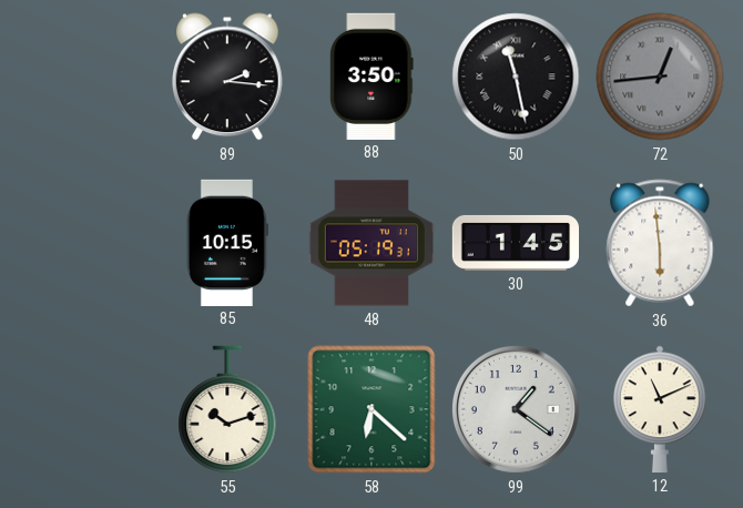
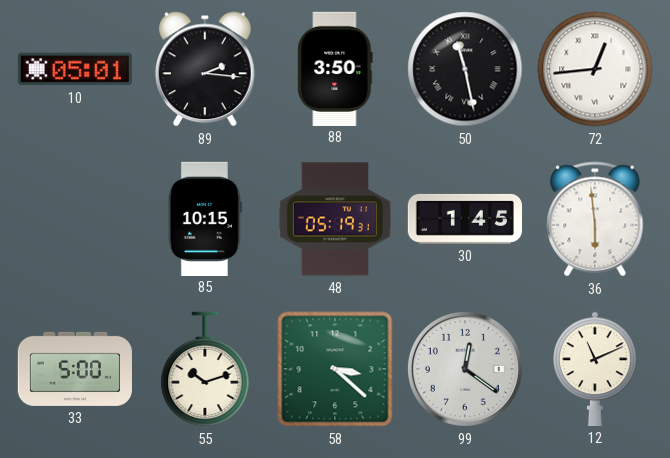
10: none -> 05:01
72 dial: grey -> white
33: none -> 5:00
58: 6:22 -> 3:22
99: 1:21 -> 12:21
